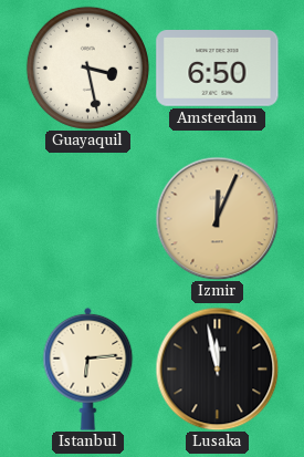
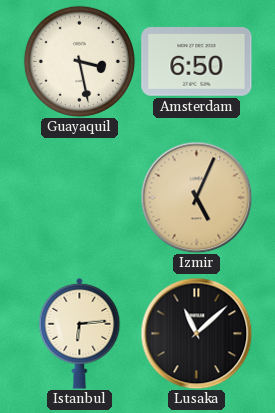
Izmir: 12:04 -> 5:04
Lusaka: 11:58 -> 11:08
